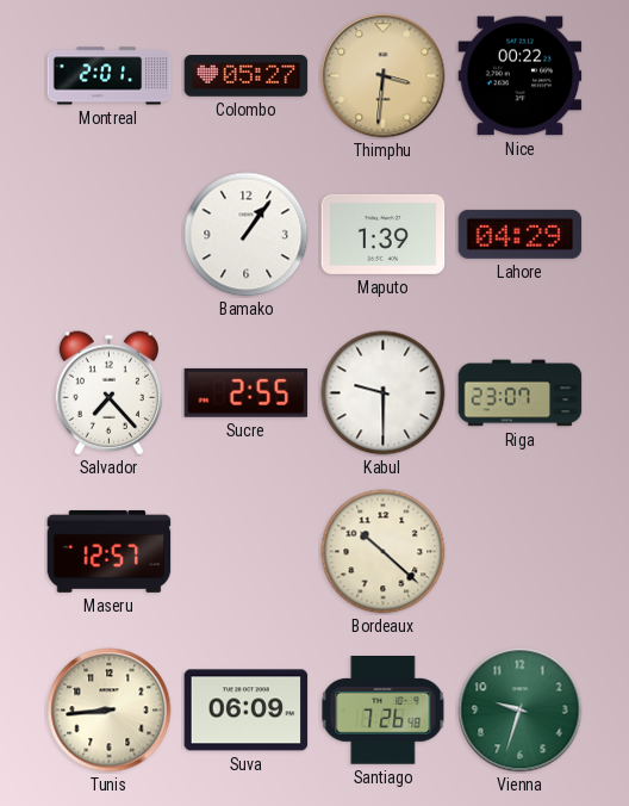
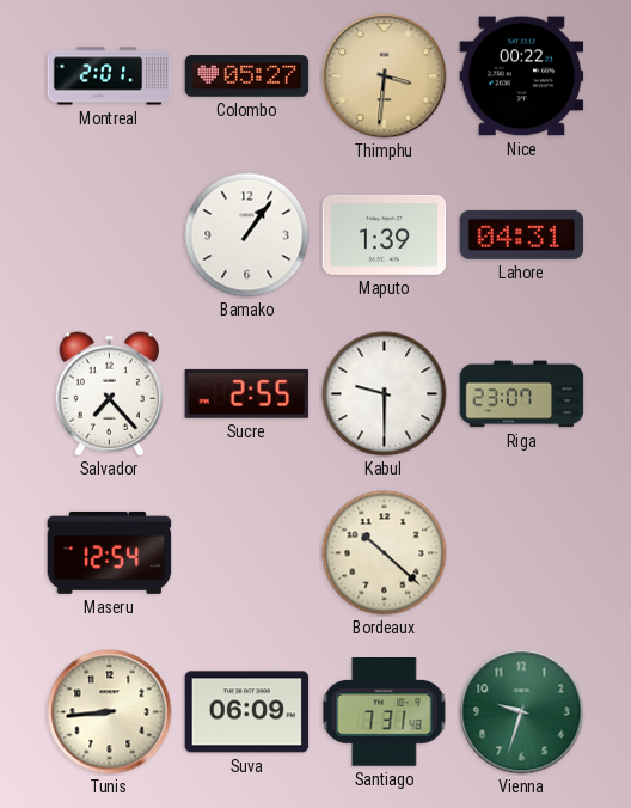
Lahore: 04:29 -> 04:31
Maseru: 12:57 -> 12:54
Santiago: 7:26 -> 7:31
